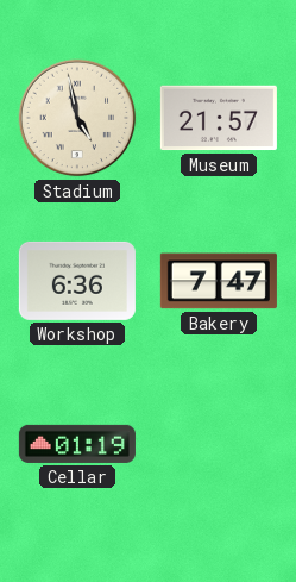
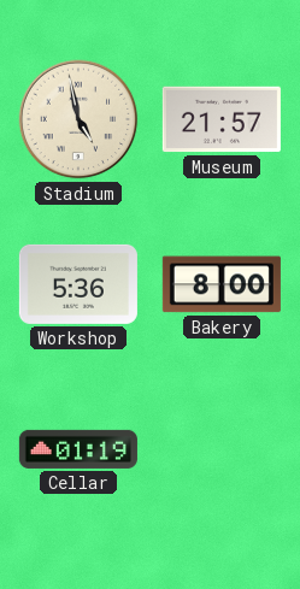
Workshop: 6:36 -> 5:36
Bakery: 7:47 -> 8:00
